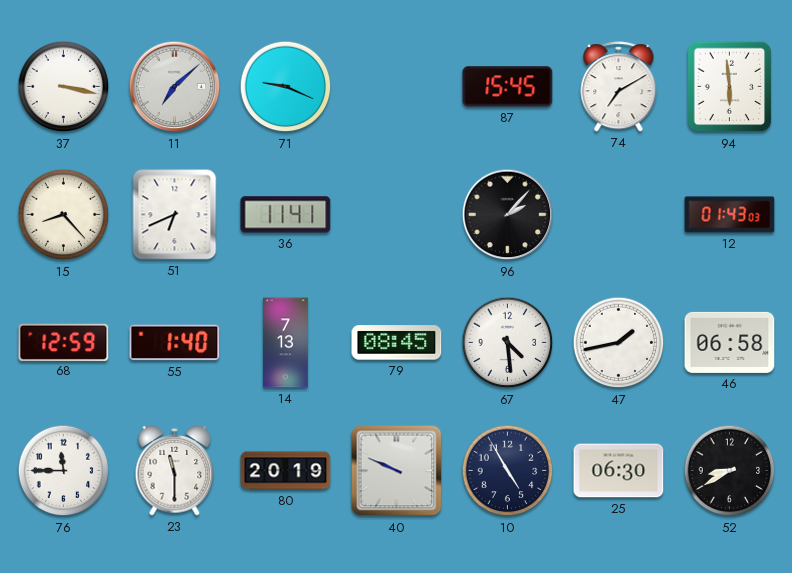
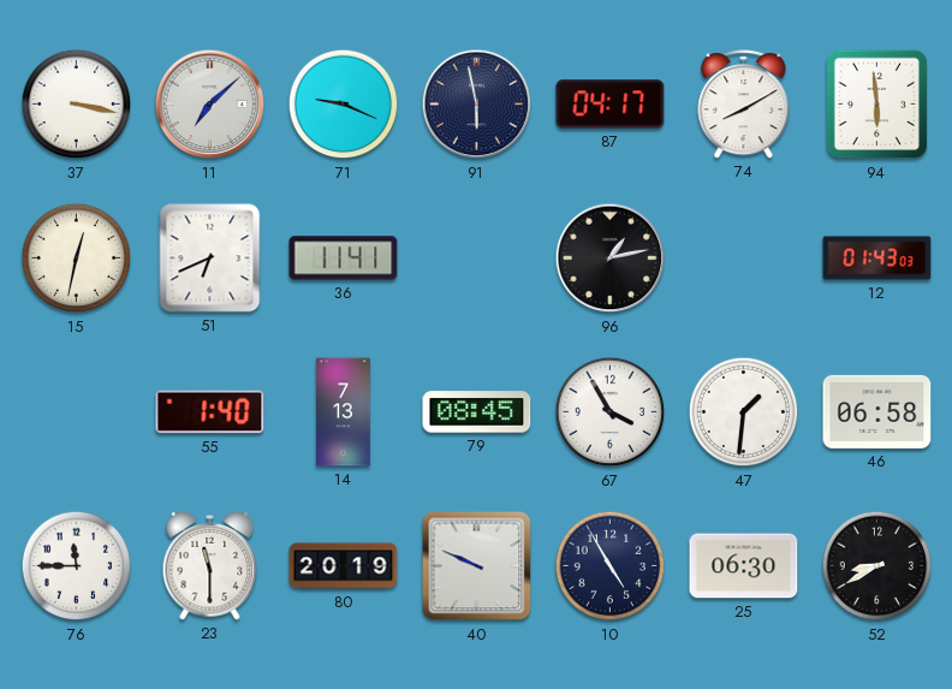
91: none -> 5:58
87: 15:45 -> 04:17
74: 7:10 -> 8:10
15: 8:23 -> 12:32
96: 2:07 -> 1:13
68: 12:59 -> none
67: 4:29 -> 3:55
47: 1:43 -> 1:31
